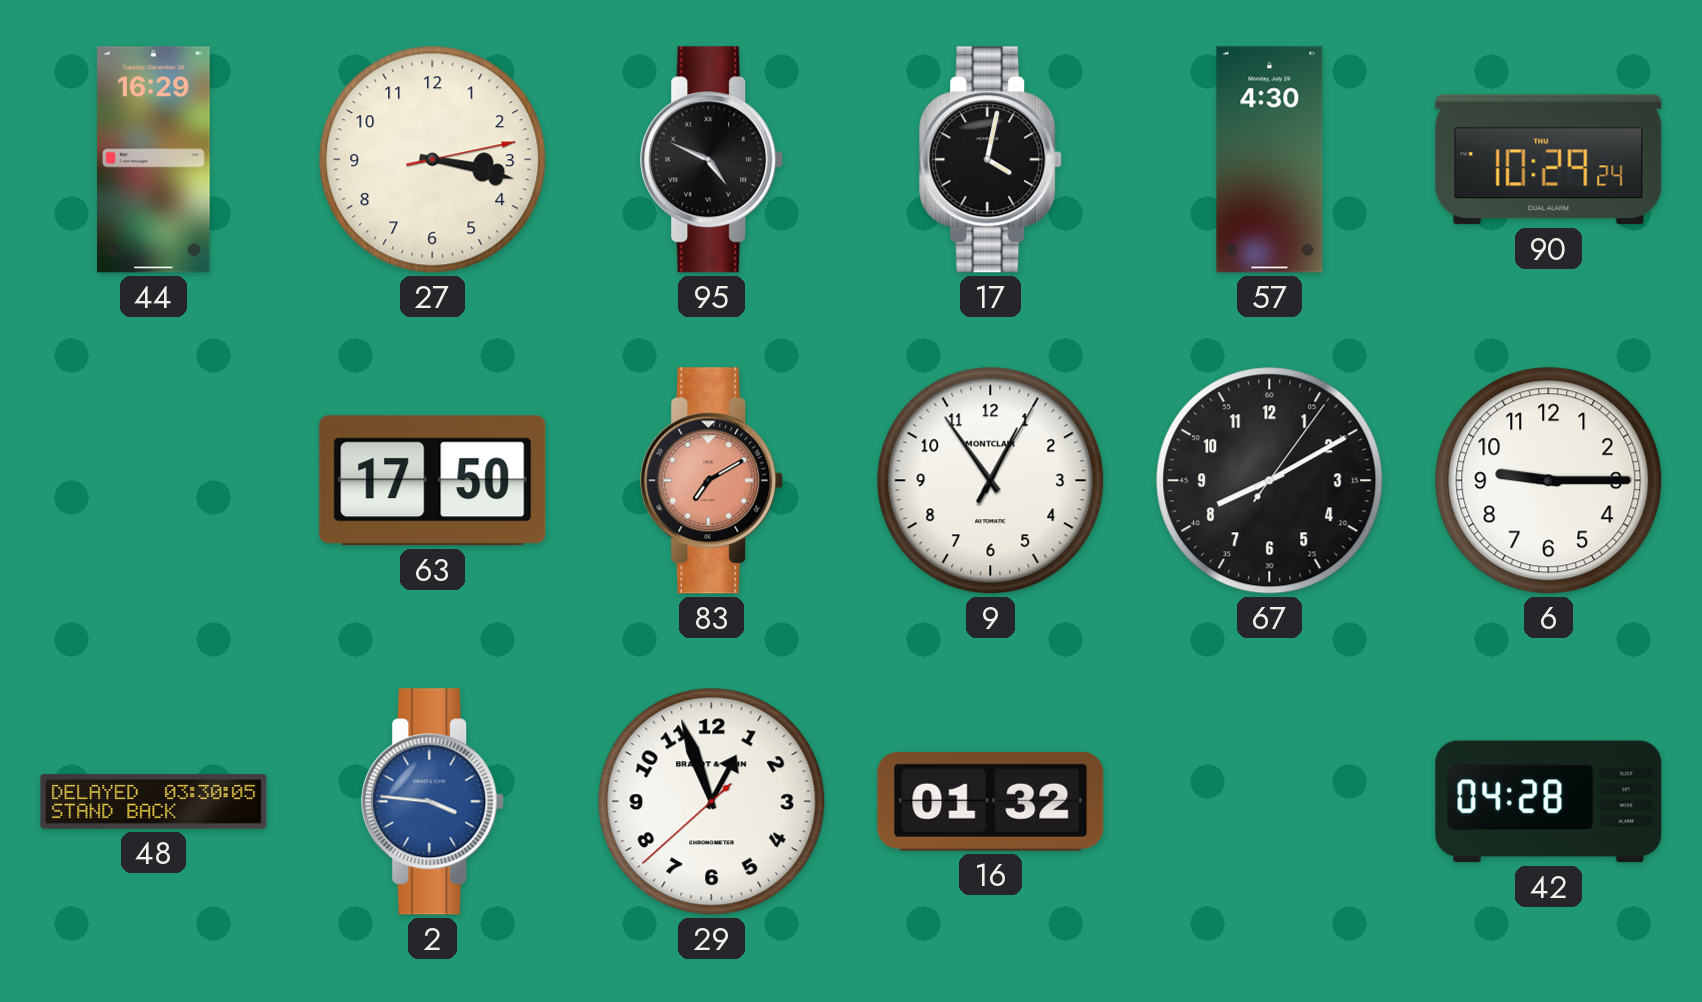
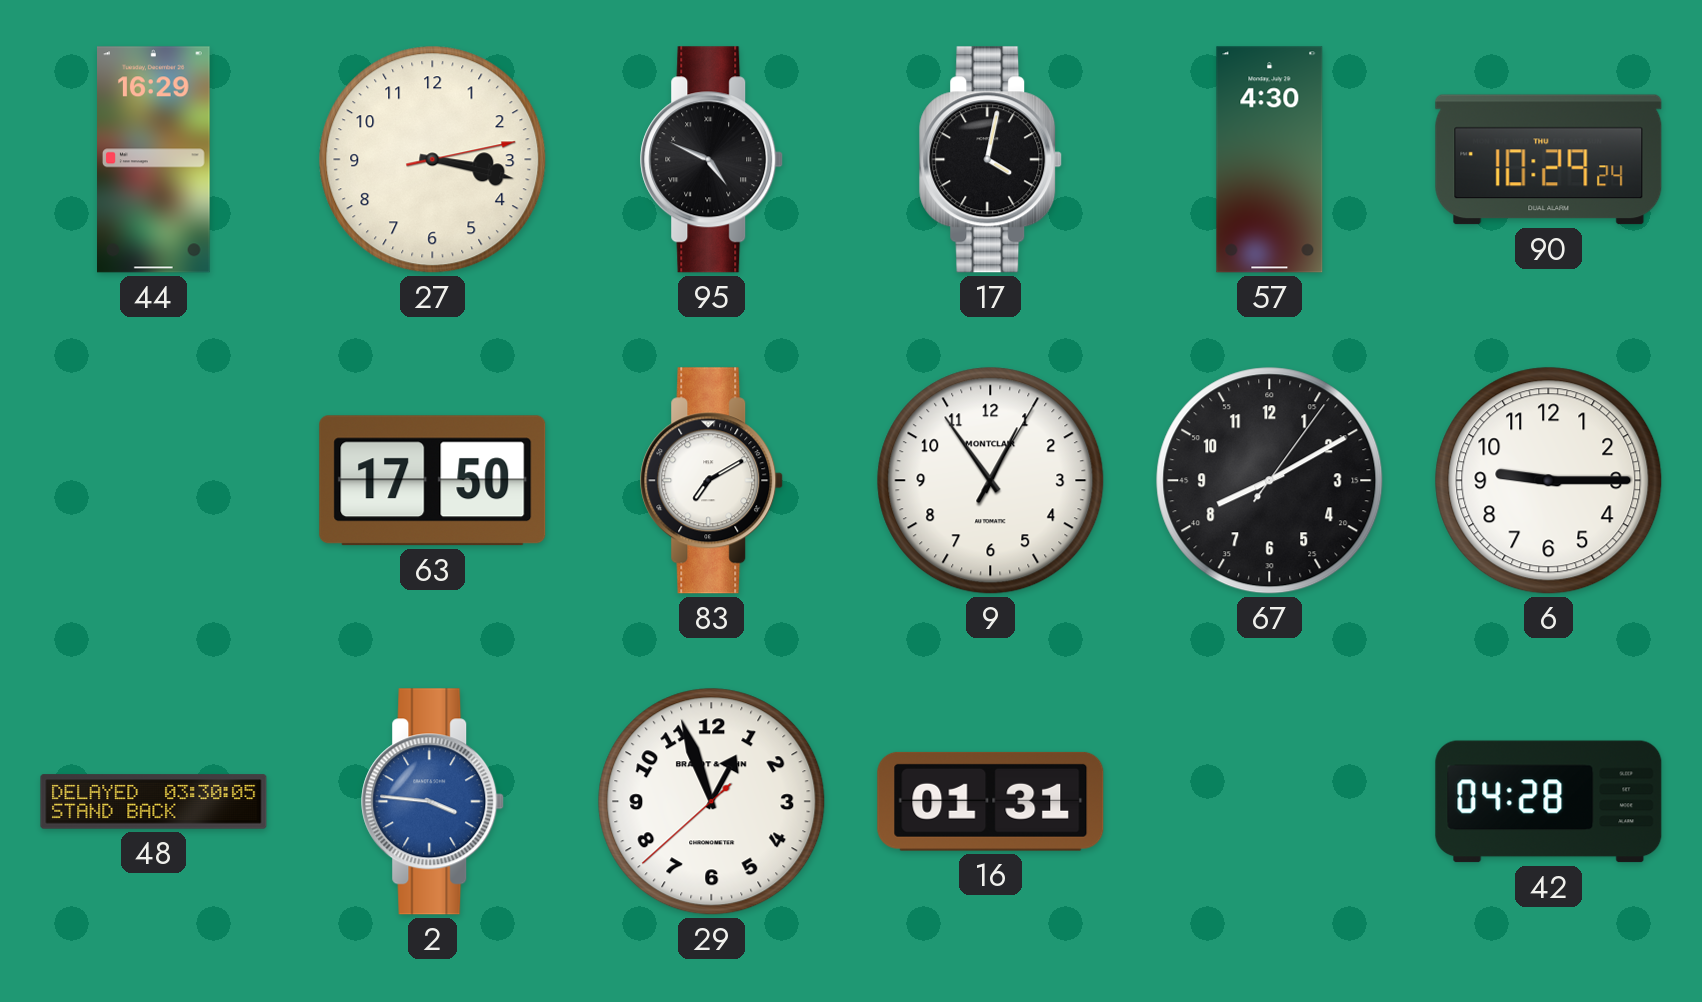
83 dial: salmon -> white
16: 01:32 -> 01:31
